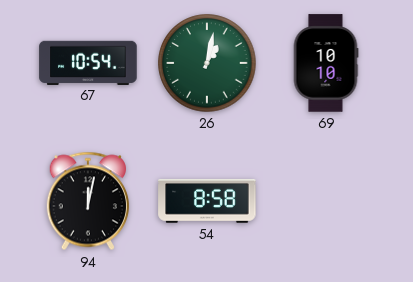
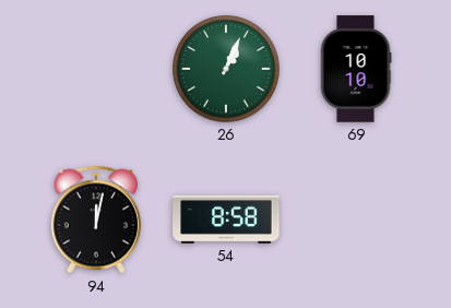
67: 10:54 -> none
26: 1:02 -> 1:04
